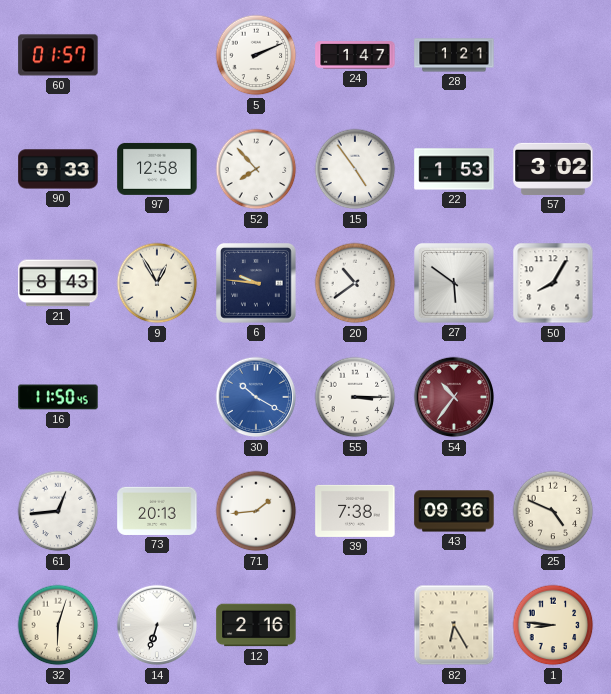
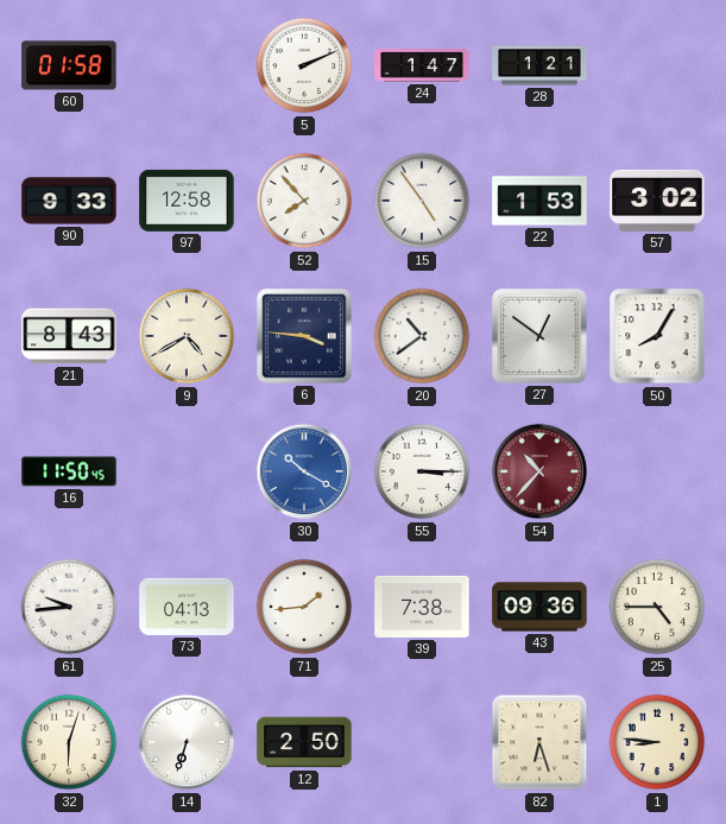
60: 01:57 -> 01:58
9: 12:55 -> 4:40
6: 9:46 -> 3:46
27: 5:51 -> 12:51
54: 10:36 -> 10:37
61: 12:44 -> 9:44
73: 20:13 -> 04:13
25: 4:49 -> 4:45
12: 2:16 -> 2:50
82: 6:25 -> 6:27
